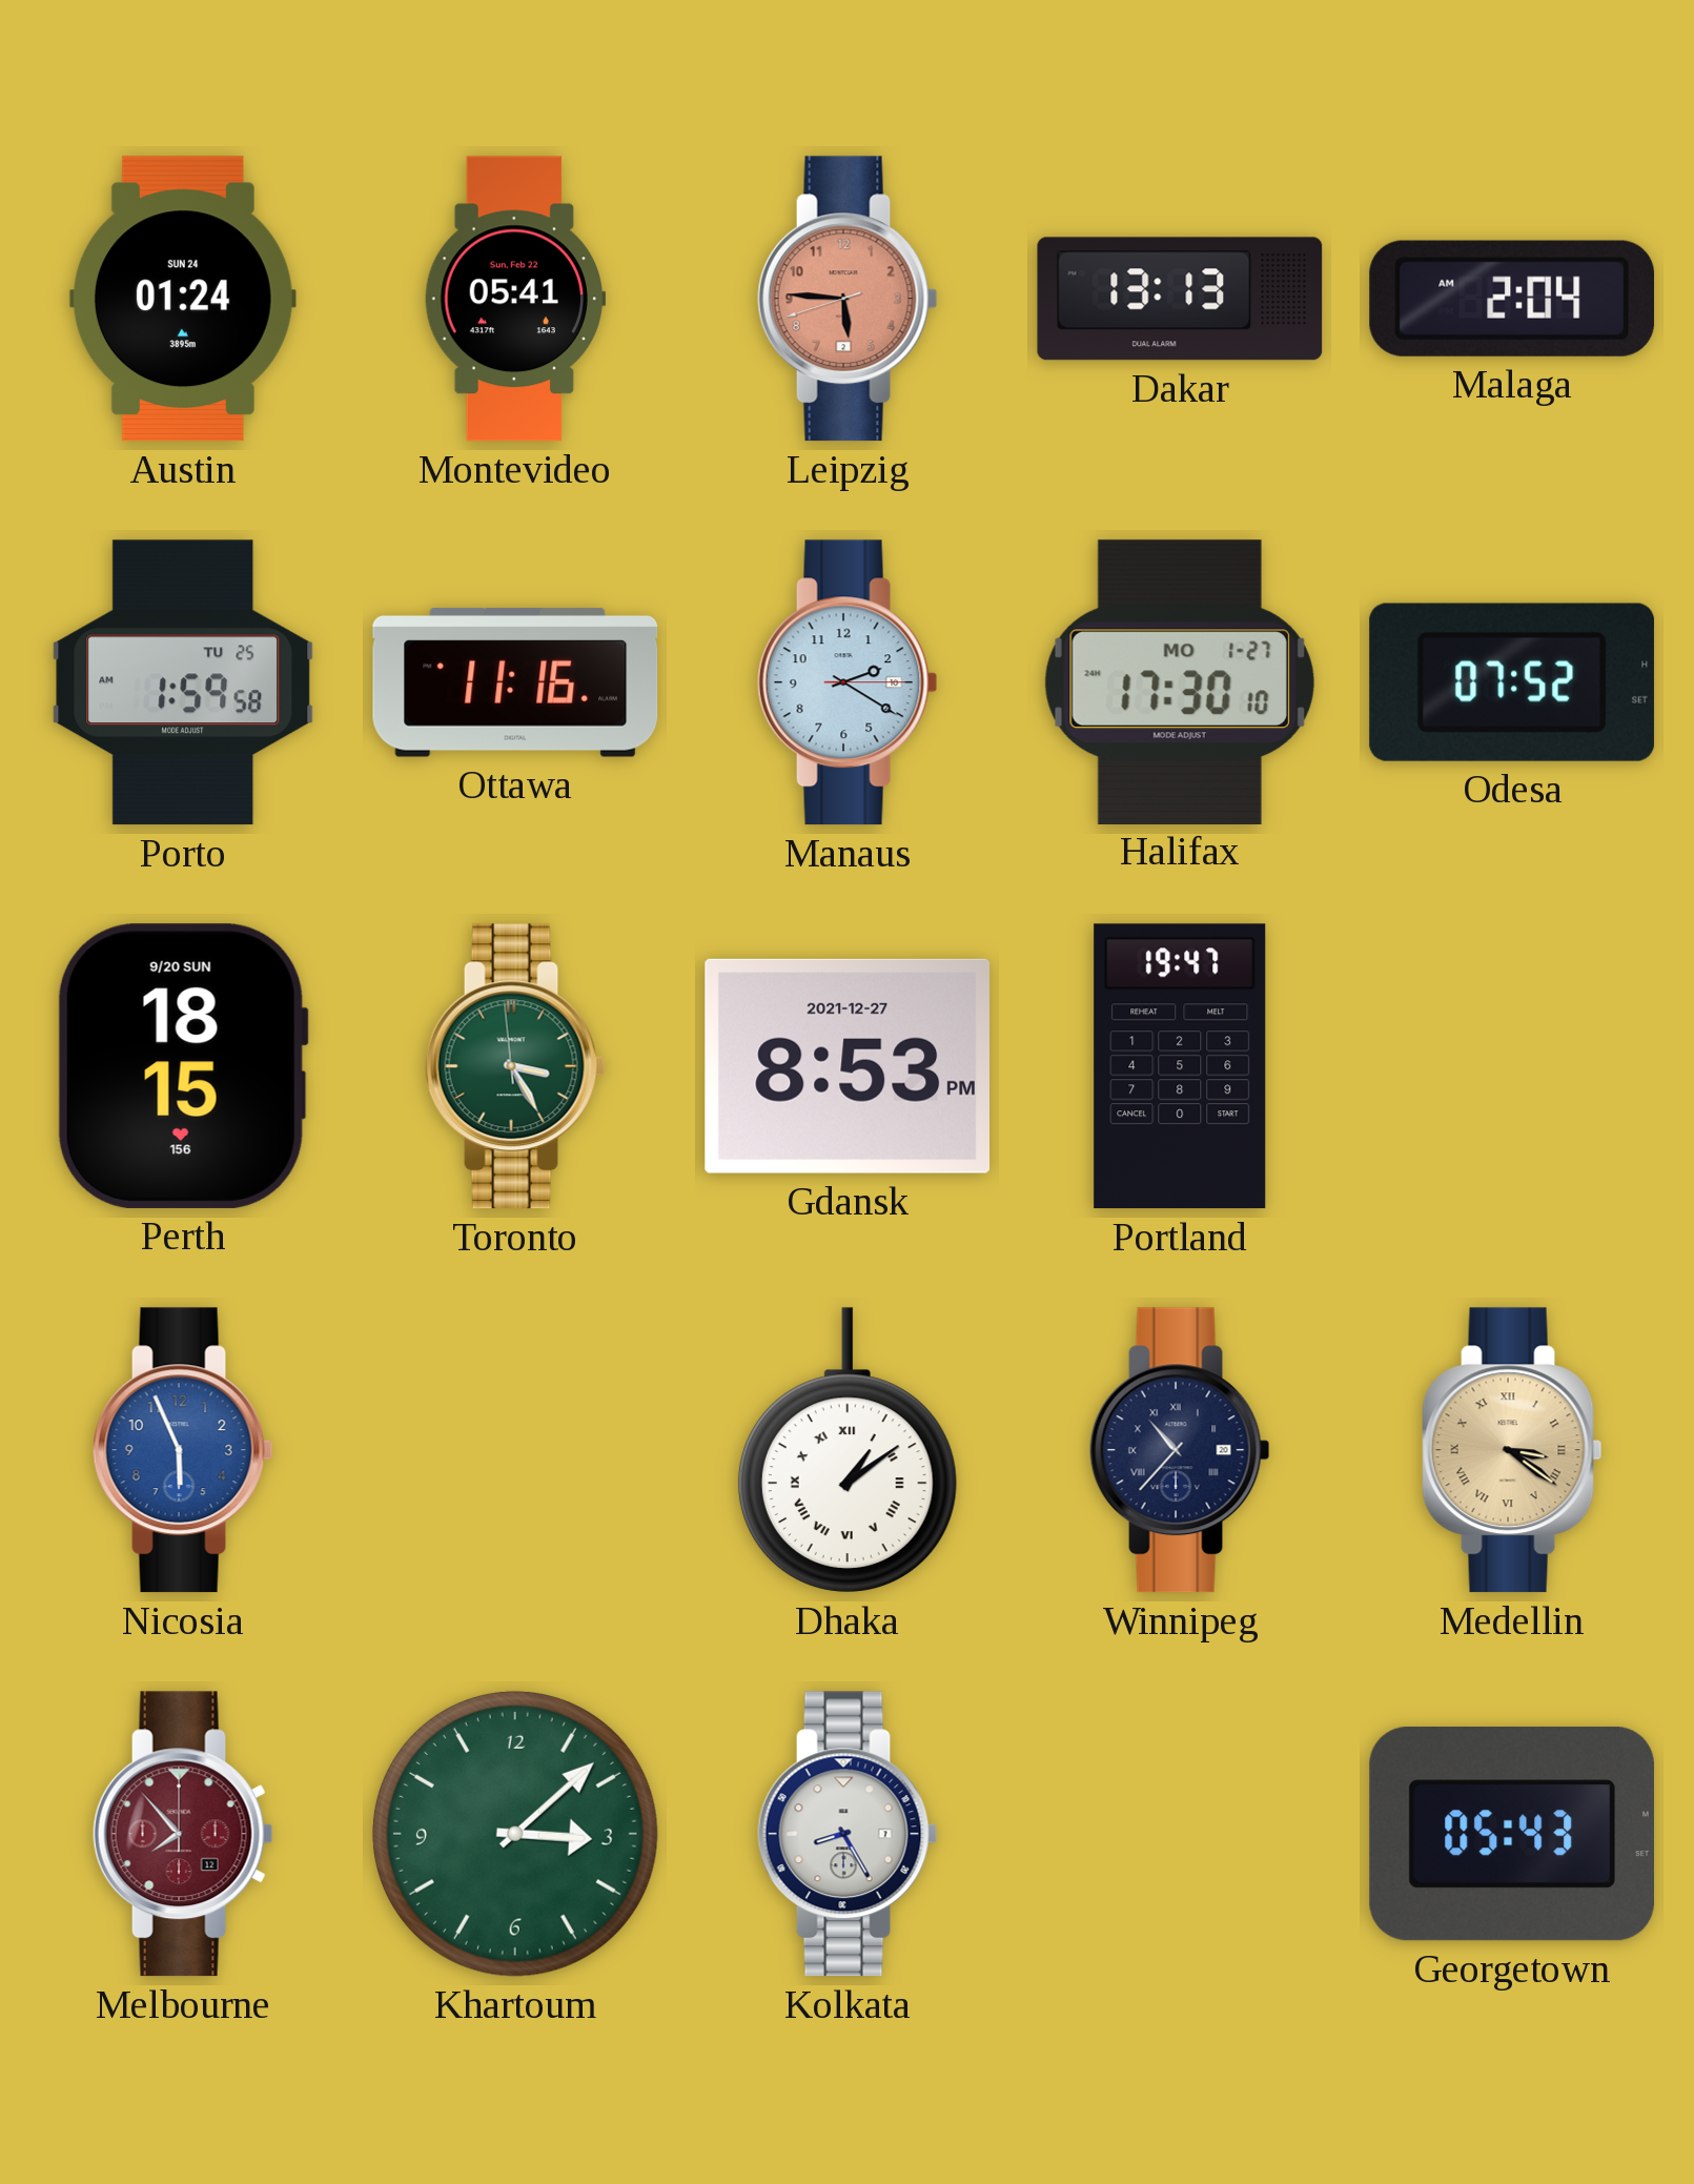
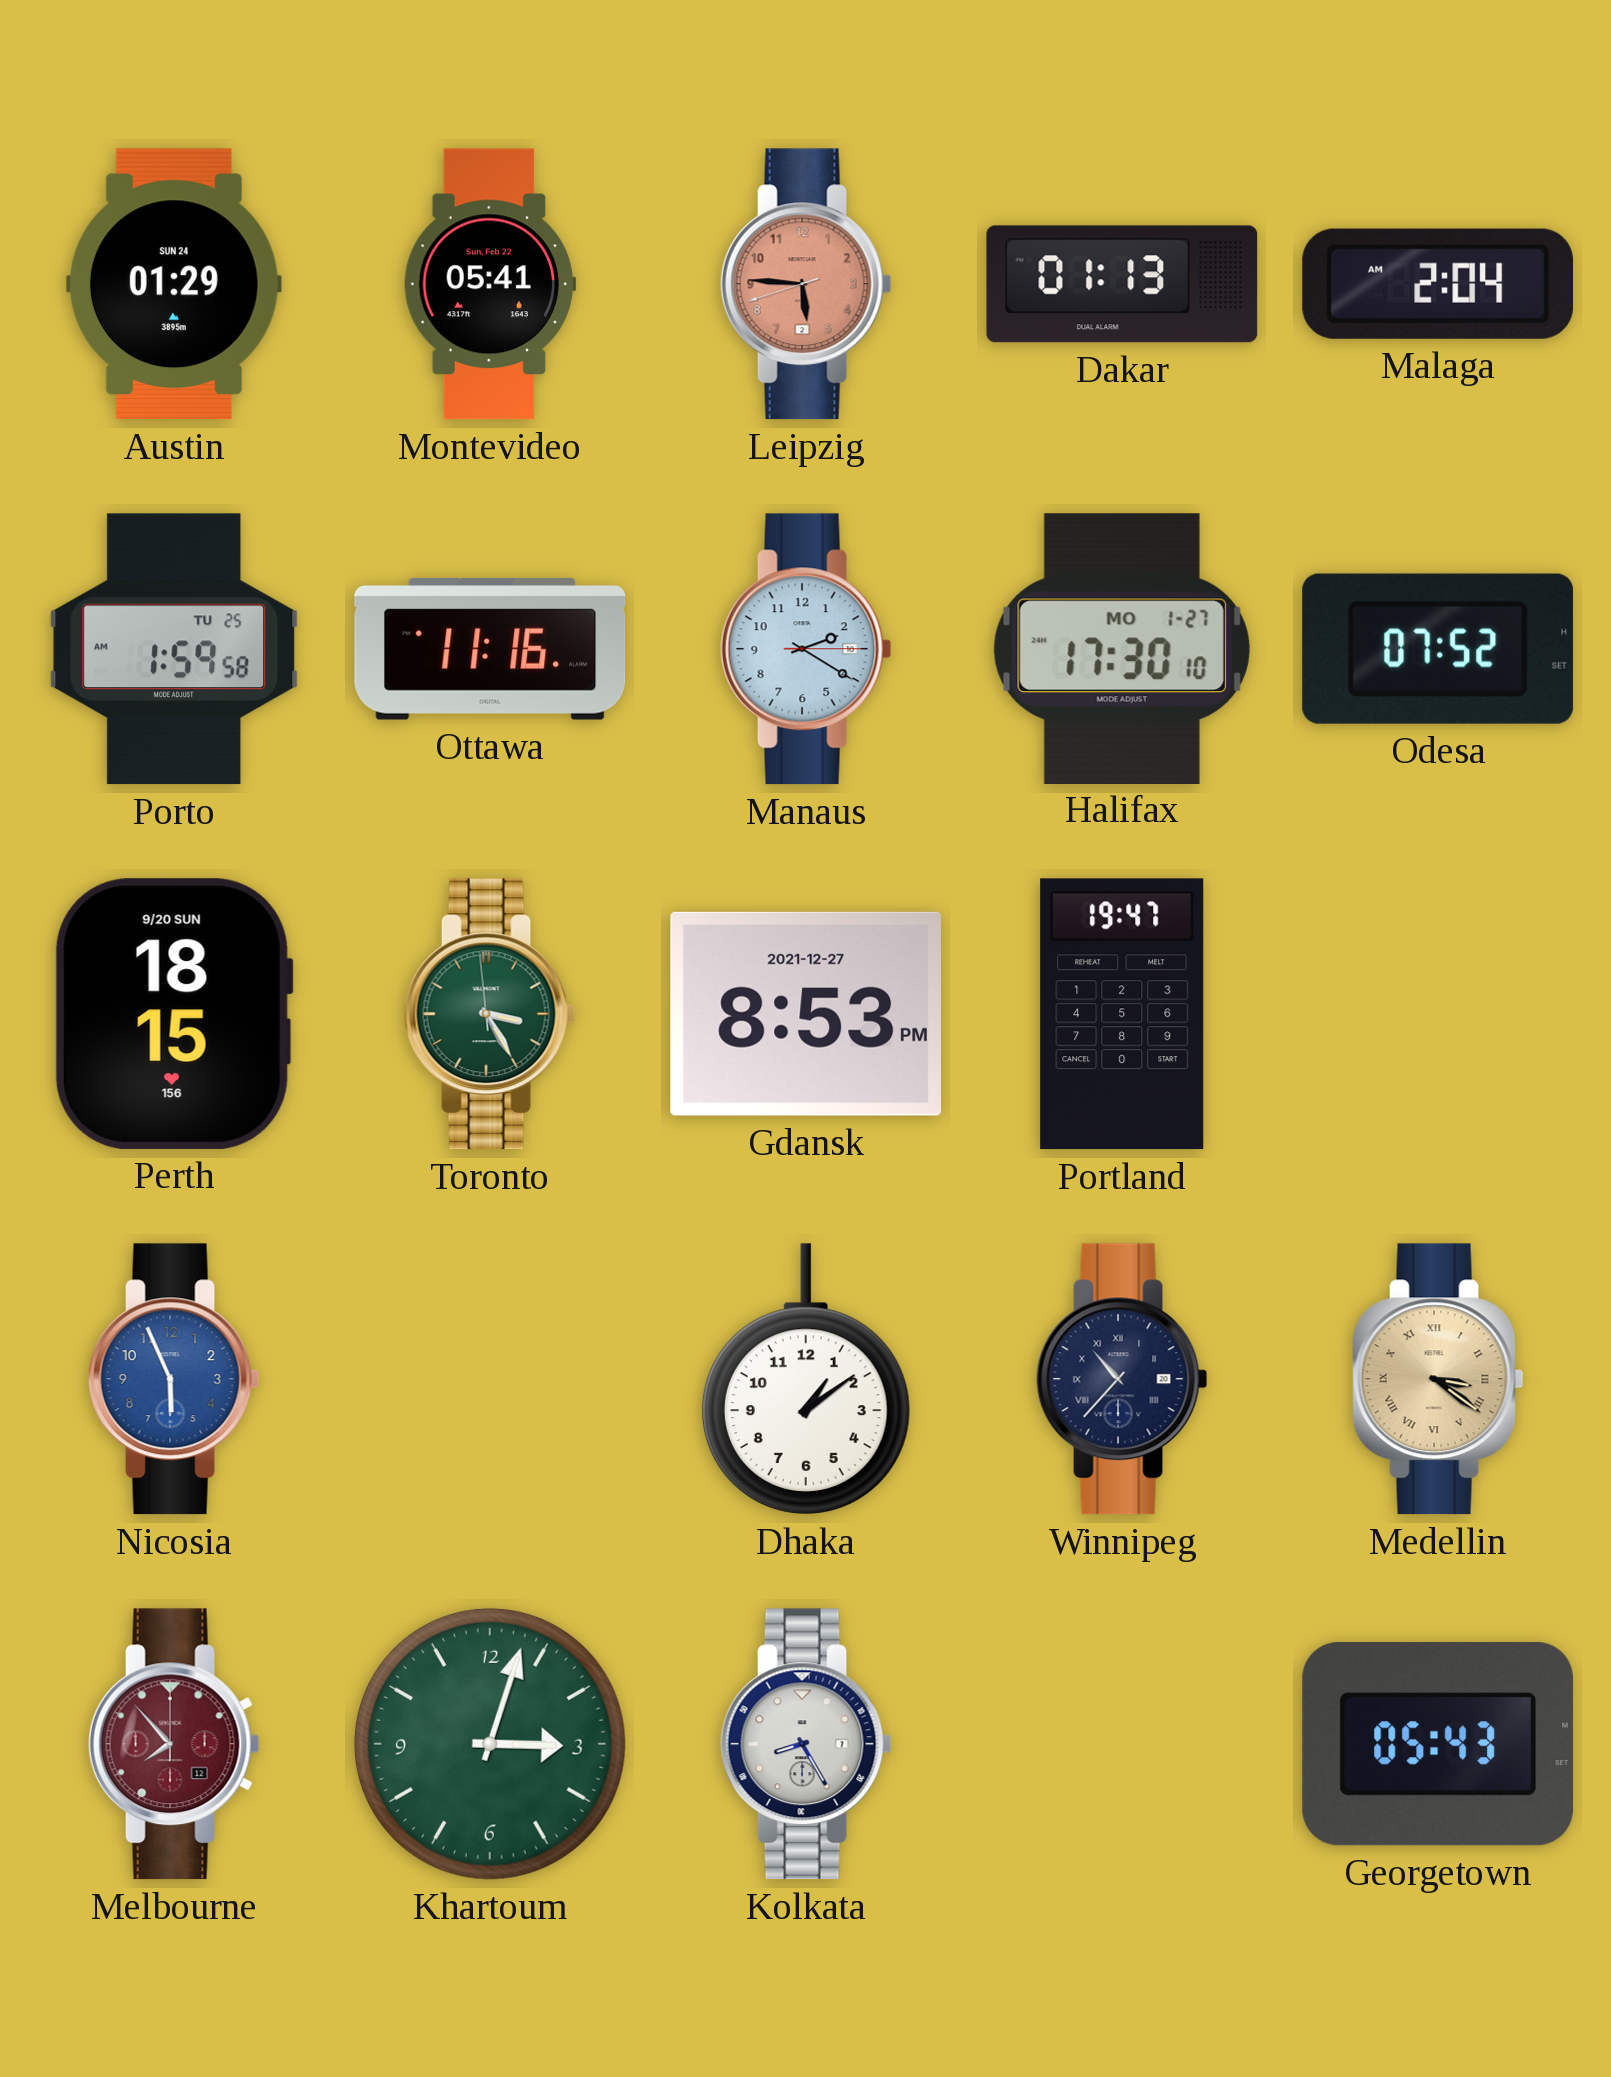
Austin: 01:24 -> 01:29
Dakar: 13:13 -> 01:13
Dhaka numerals: Roman -> Arabic
Khartoum: 3:08 -> 3:03
